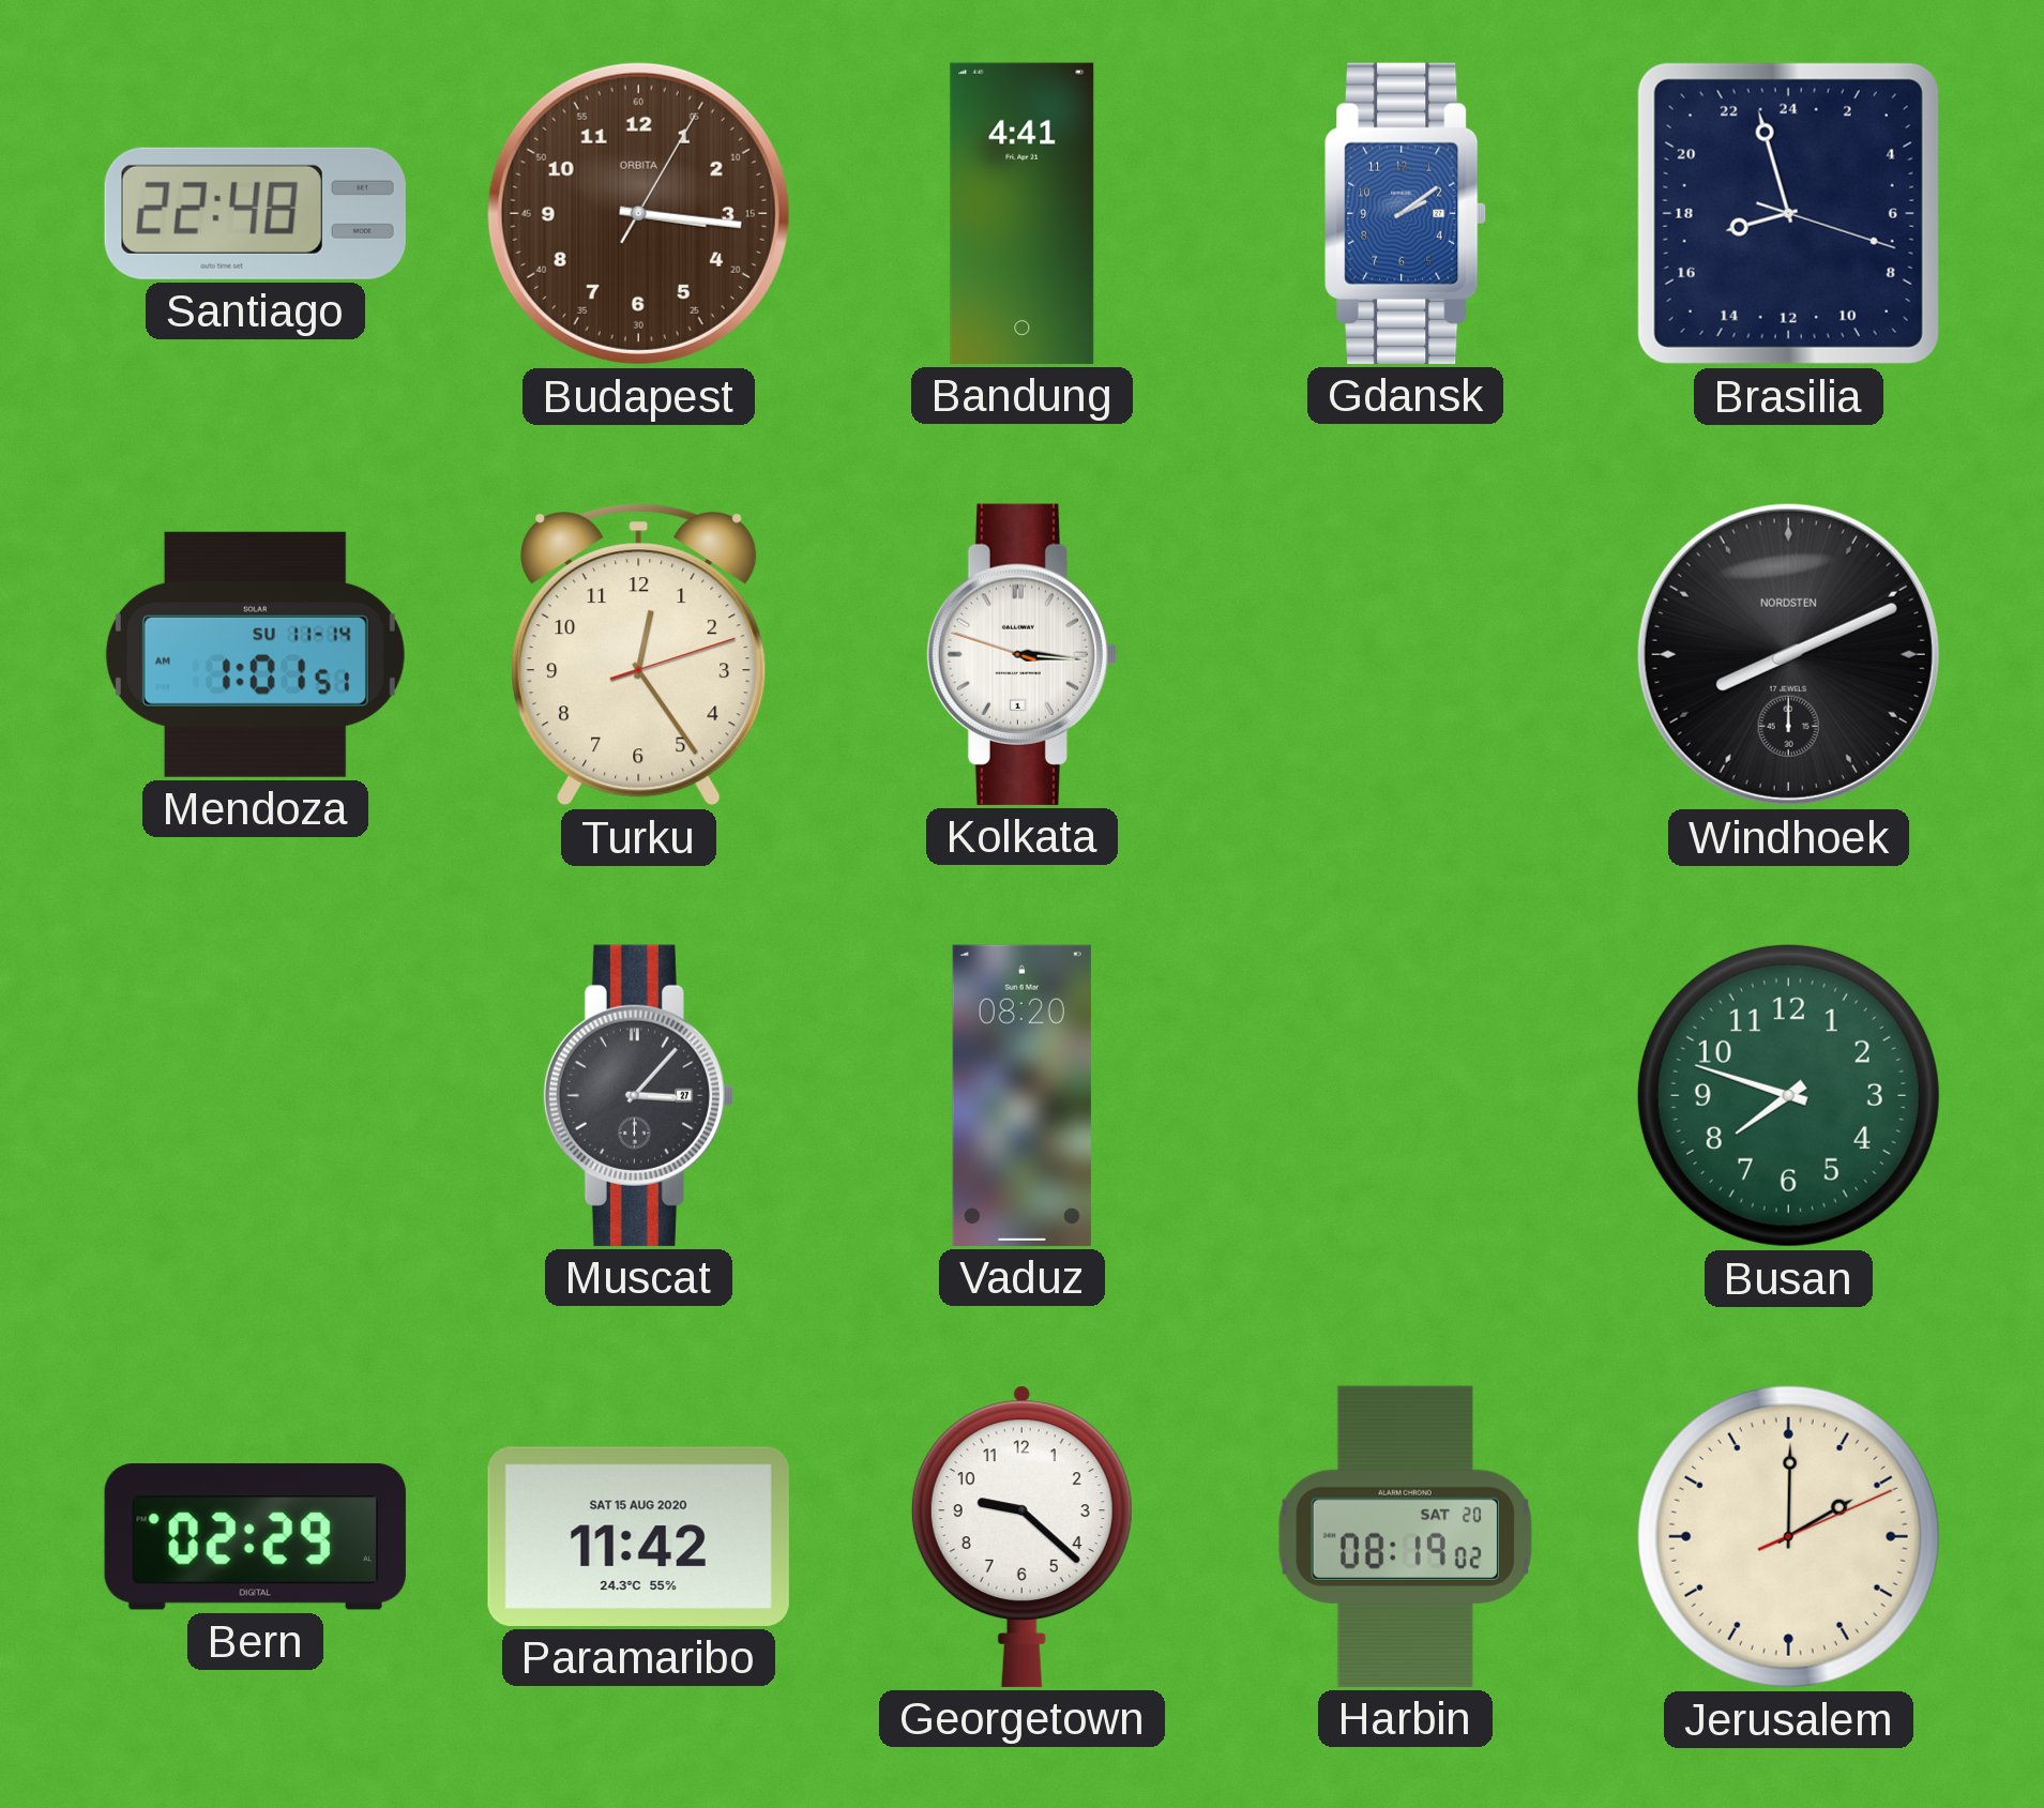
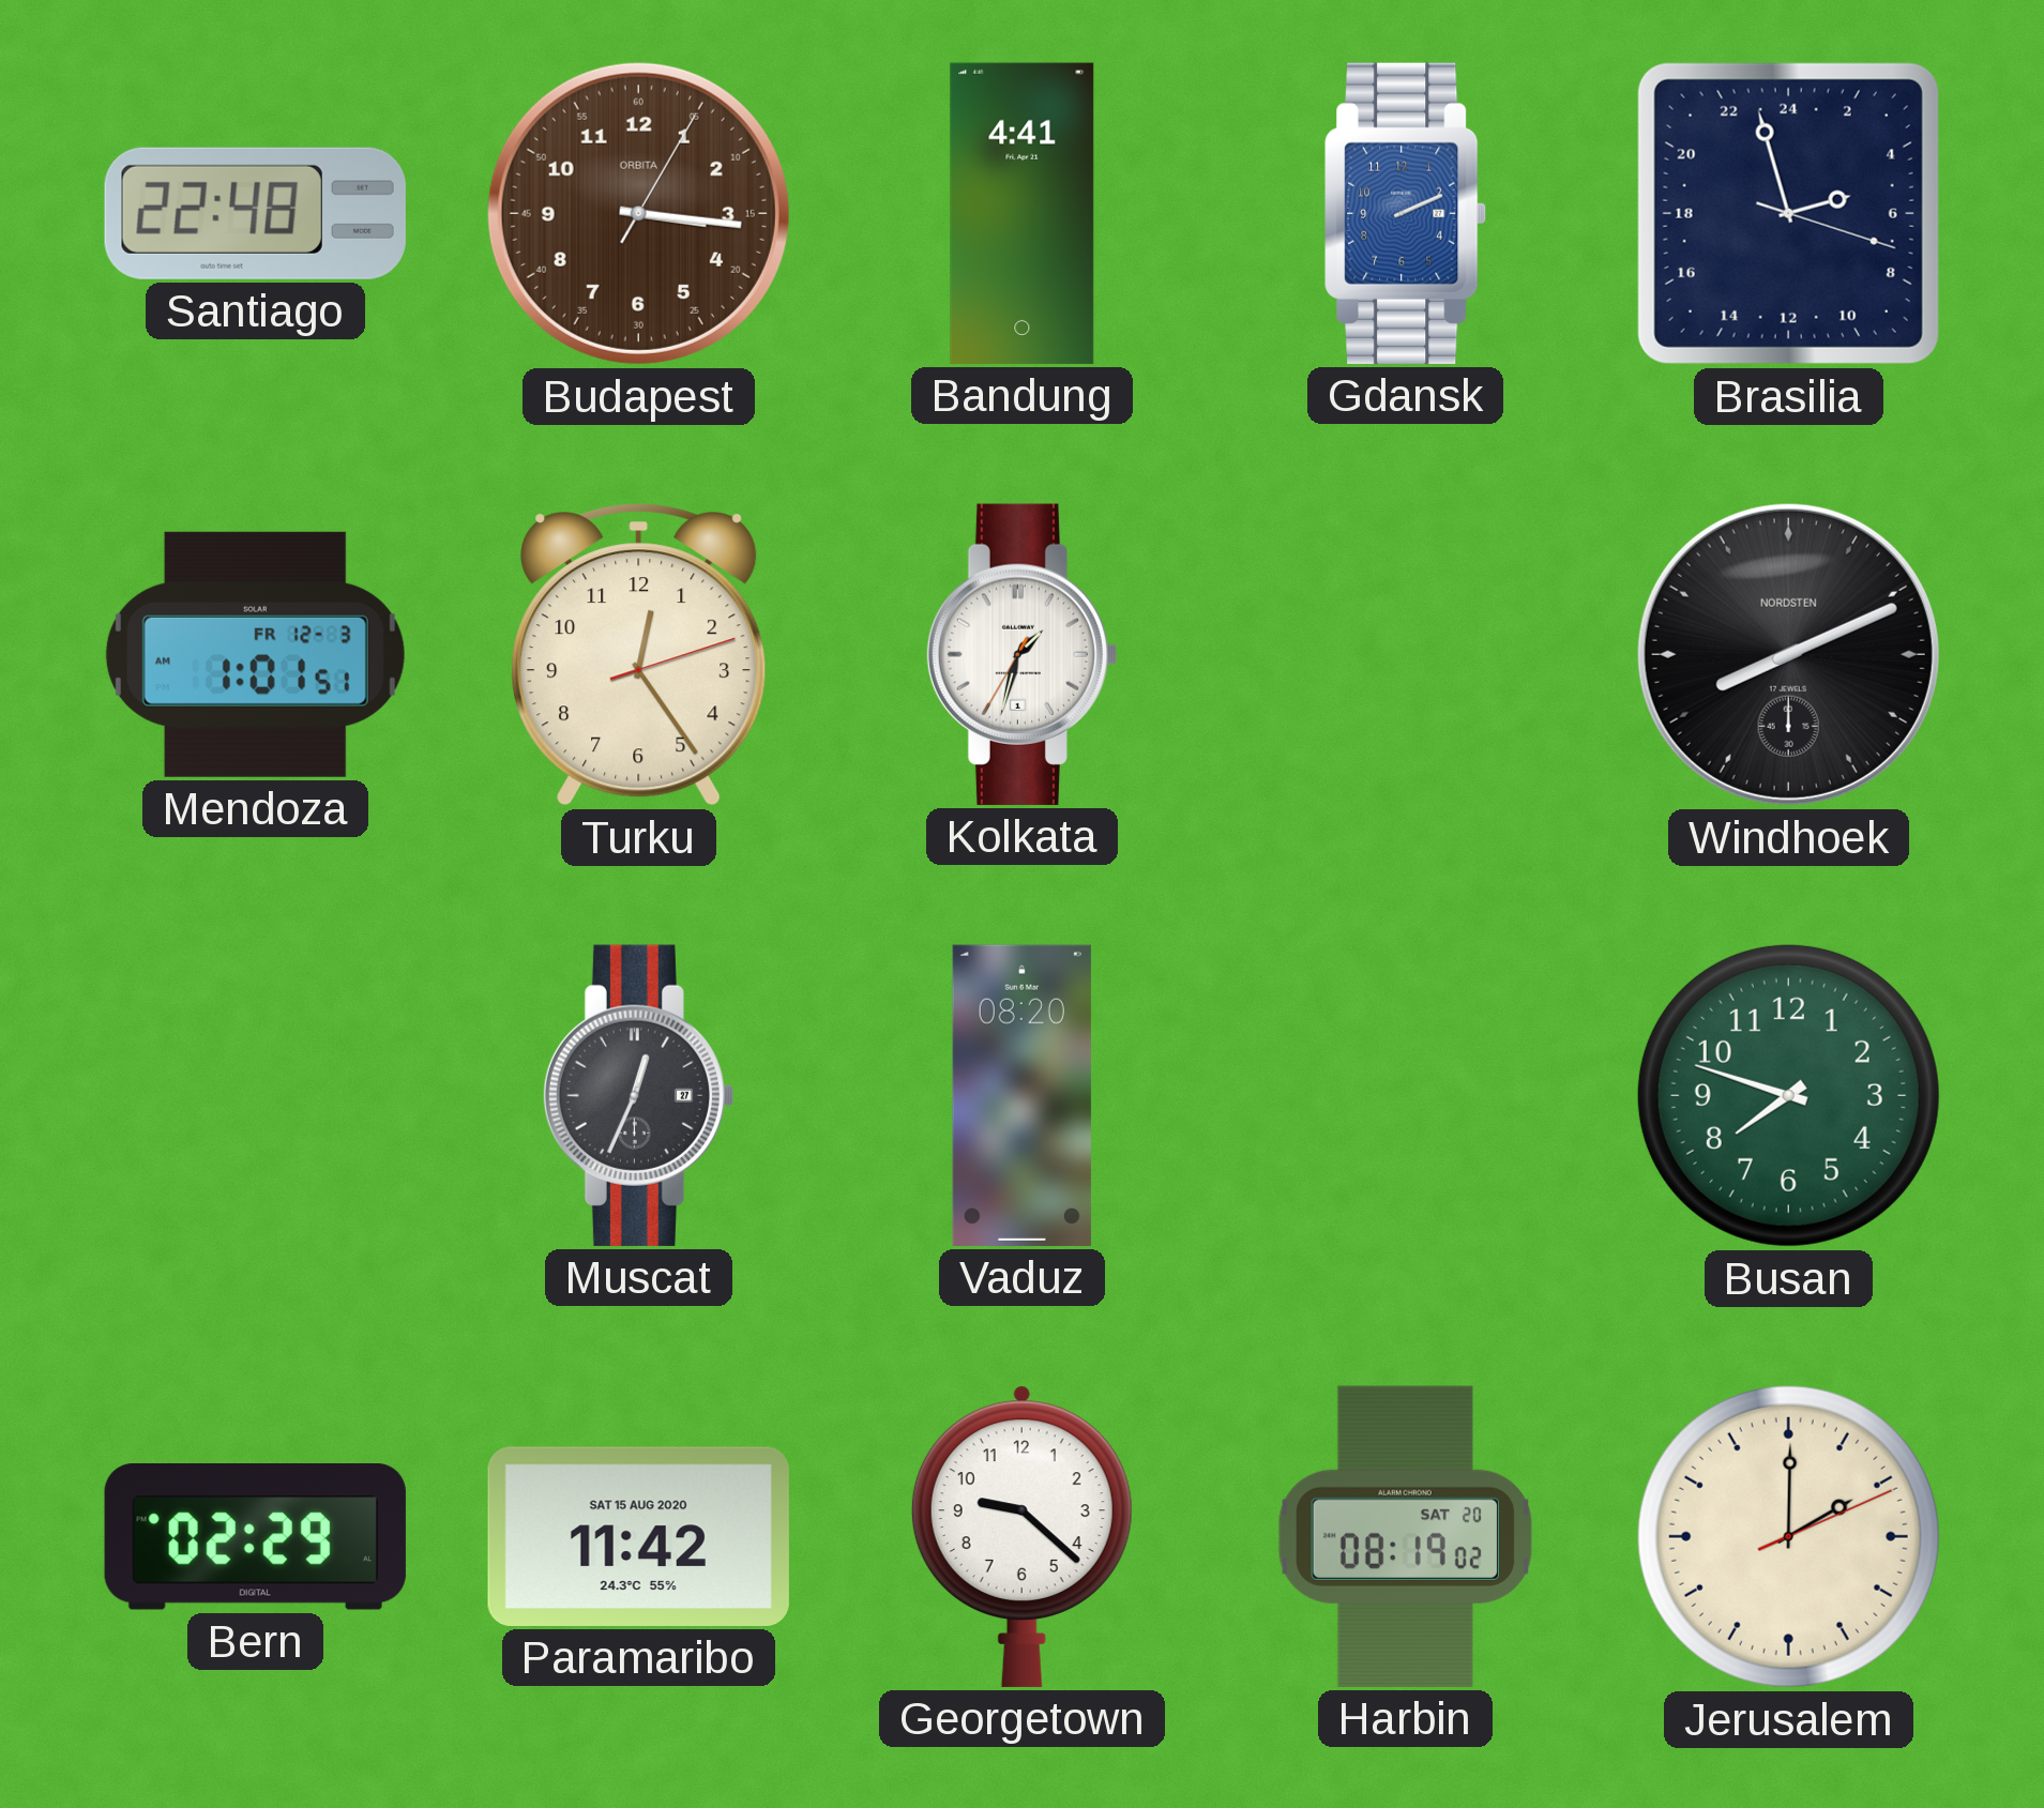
Gdansk: 2:09 -> 2:11
Brasilia: 16:57 -> 4:57
Mendoza date: SU 11-14 -> FR 12-3
Kolkata: 3:15 -> 1:32
Muscat: 3:07 -> 12:34
